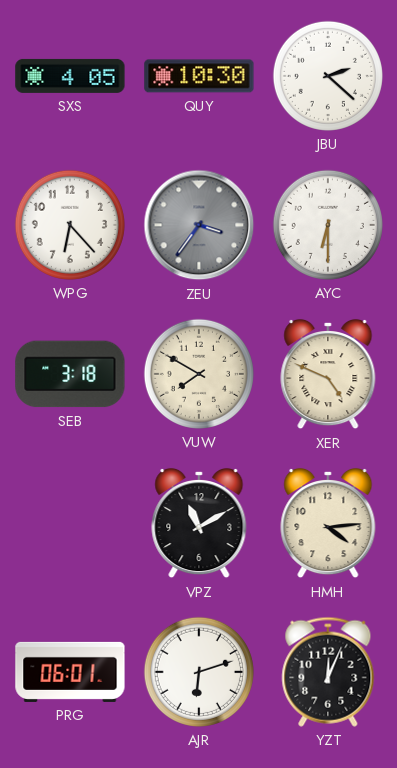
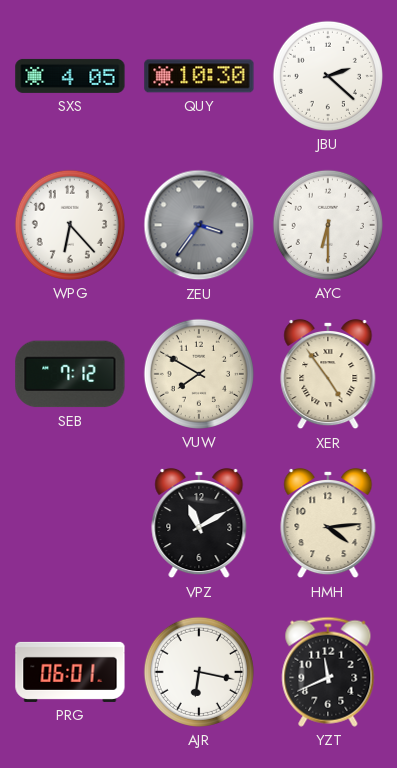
SEB: 3:18 -> 7:12
XER: 4:49 -> 4:54
AJR: 6:12 -> 6:17
YZT: 12:04 -> 11:41
